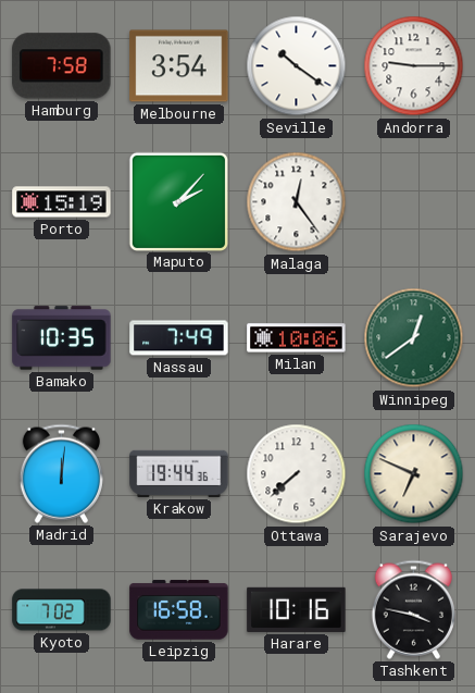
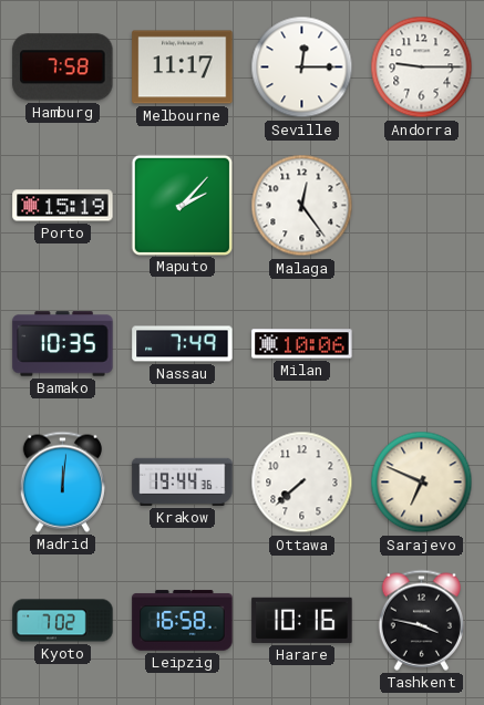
Melbourne: 3:54 -> 11:17
Seville: 10:21 -> 12:15
Winnipeg: 12:39 -> none
